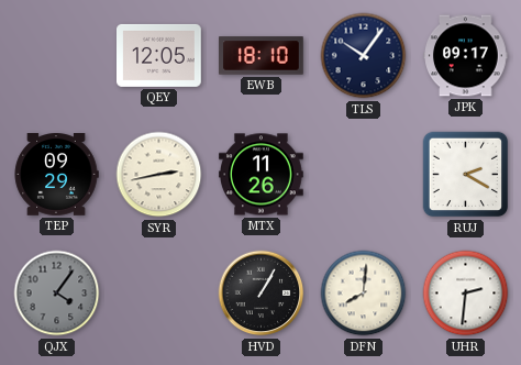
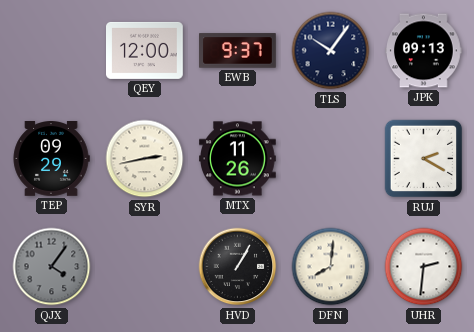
QEY: 12:05 -> 12:00
EWB: 18:10 -> 9:37
JPK: 09:17 -> 09:13
